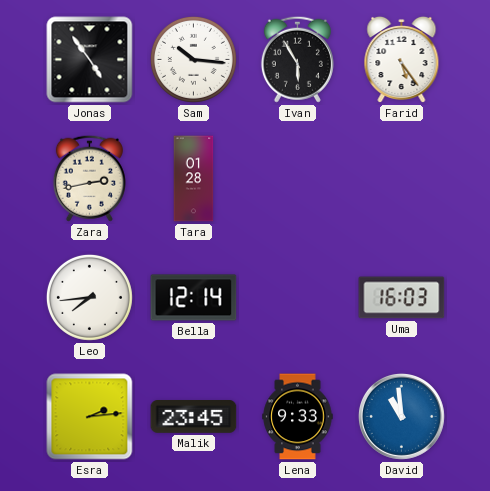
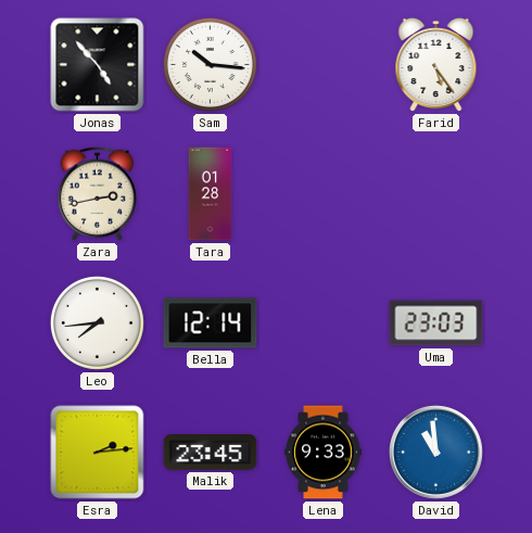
Jonas: 4:54 -> 4:53
Ivan: 5:55 -> none
Uma: 16:03 -> 23:03
